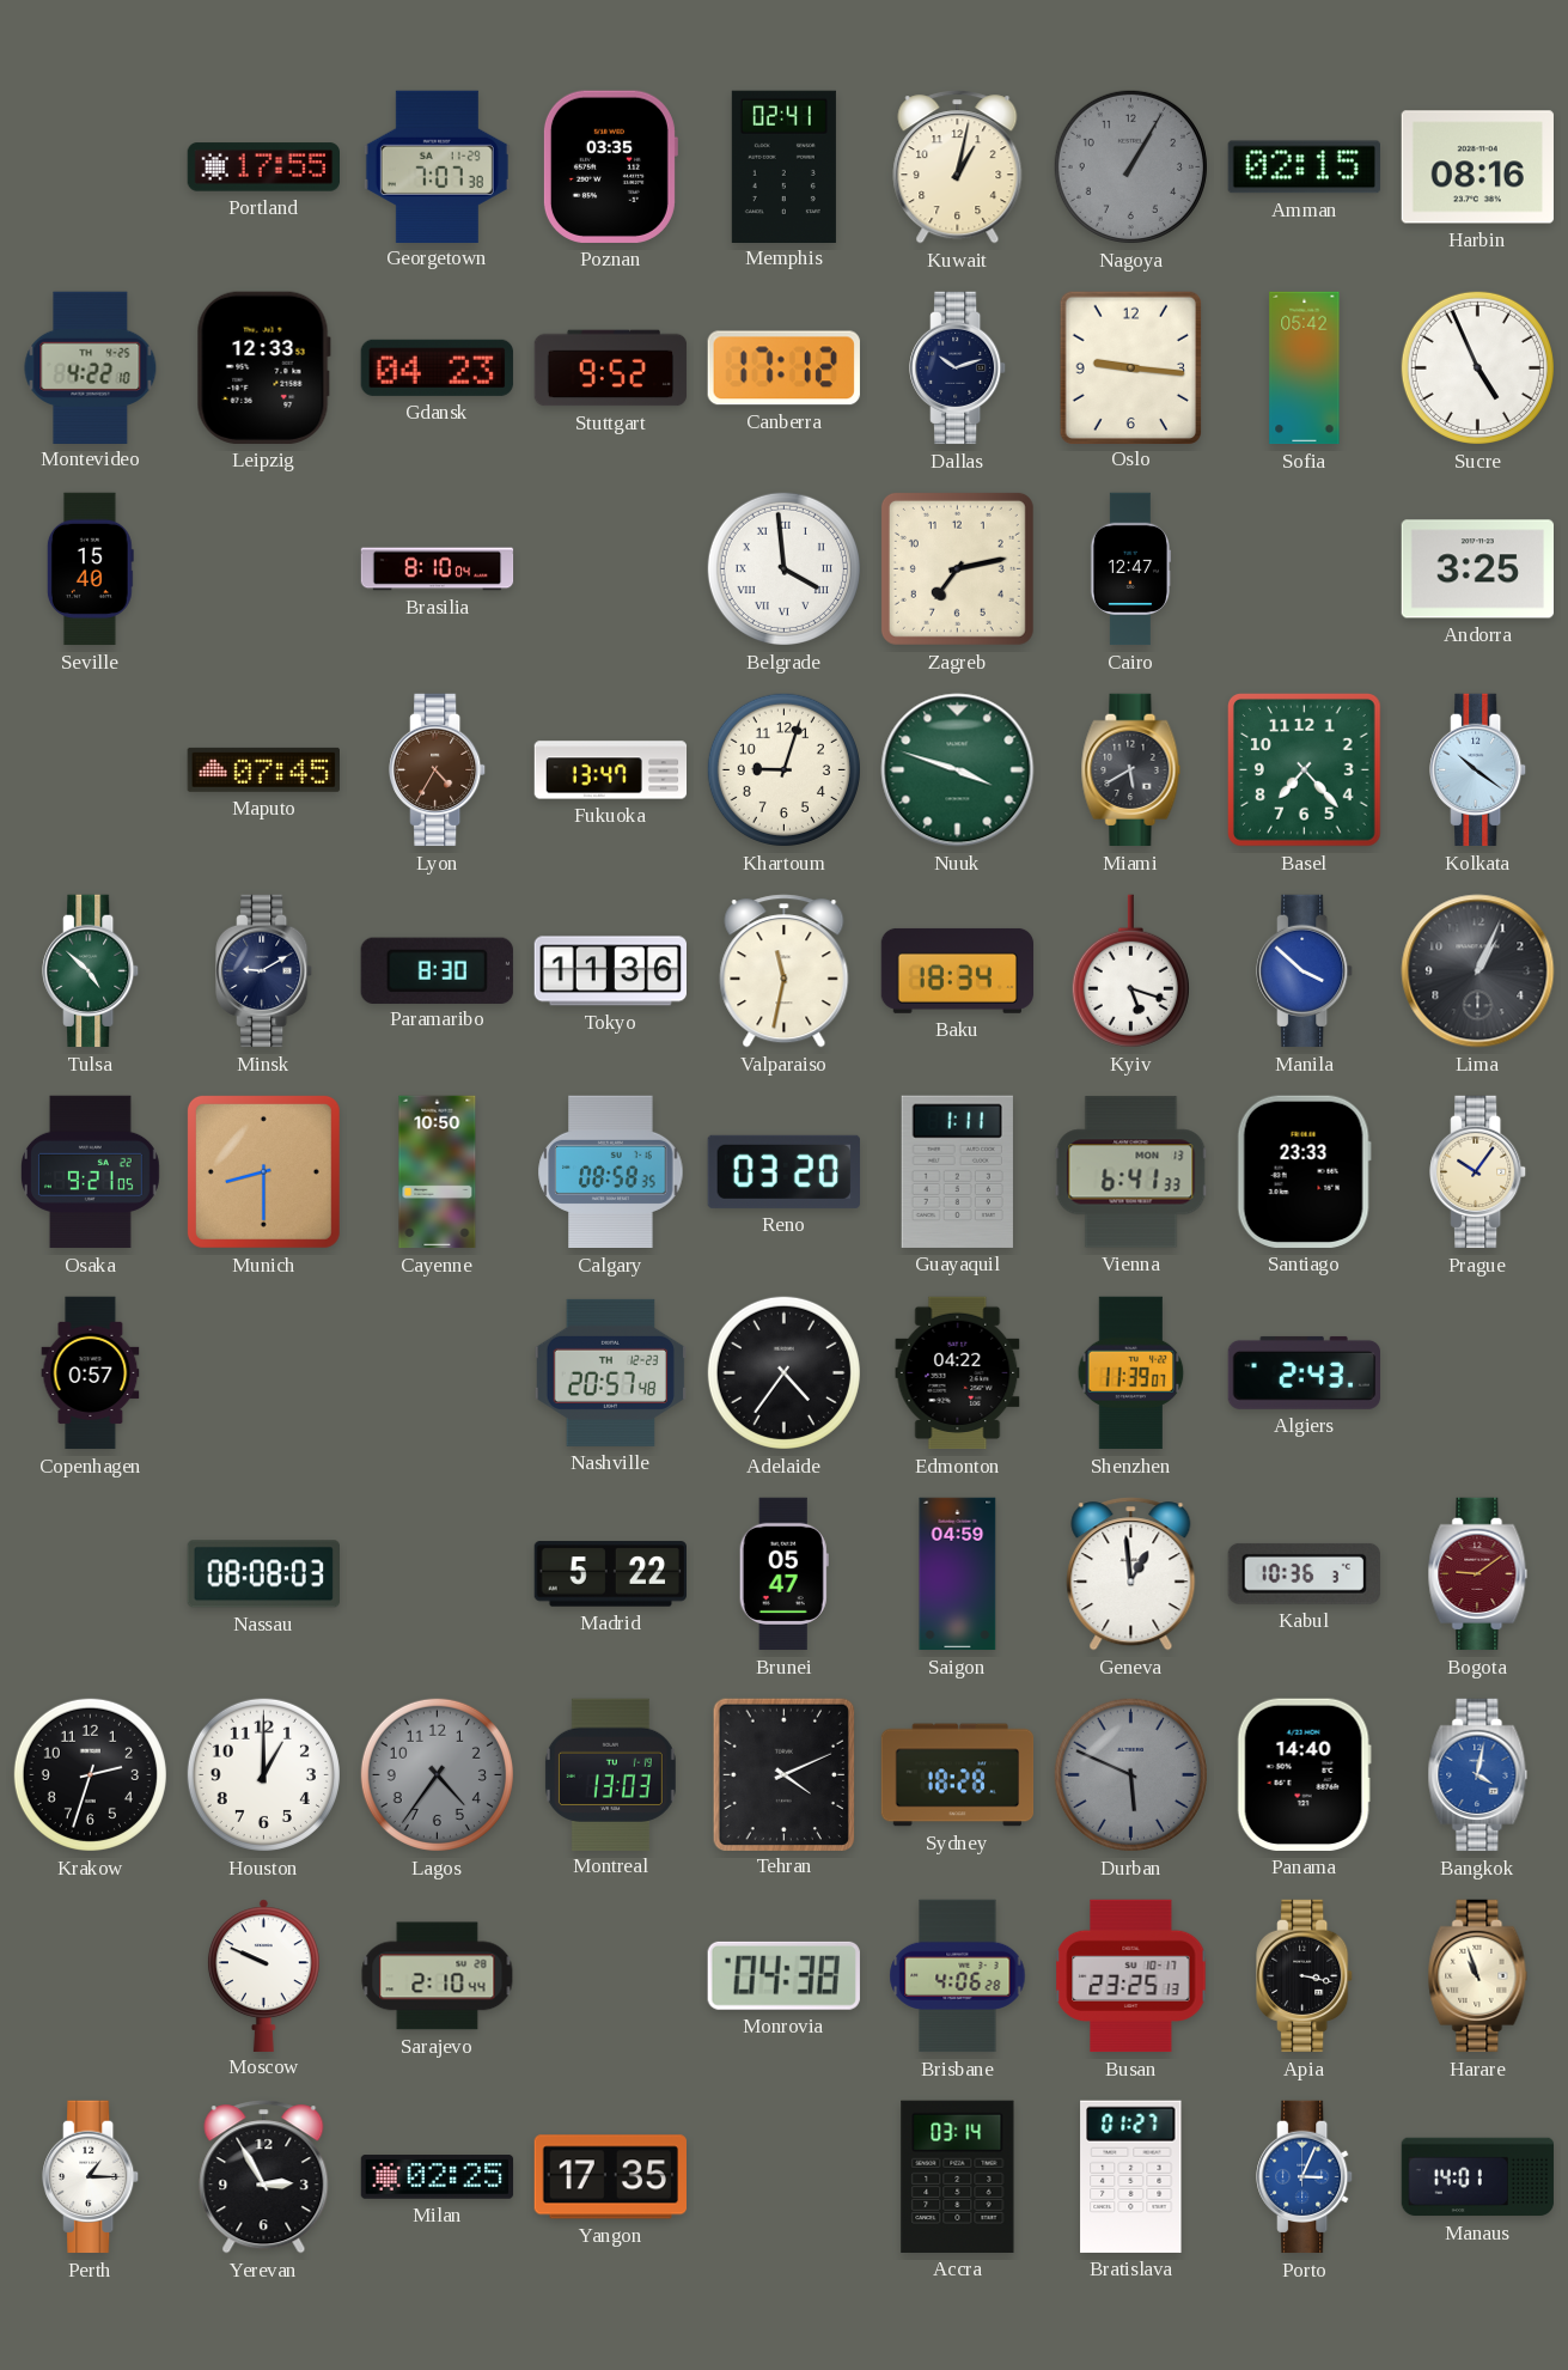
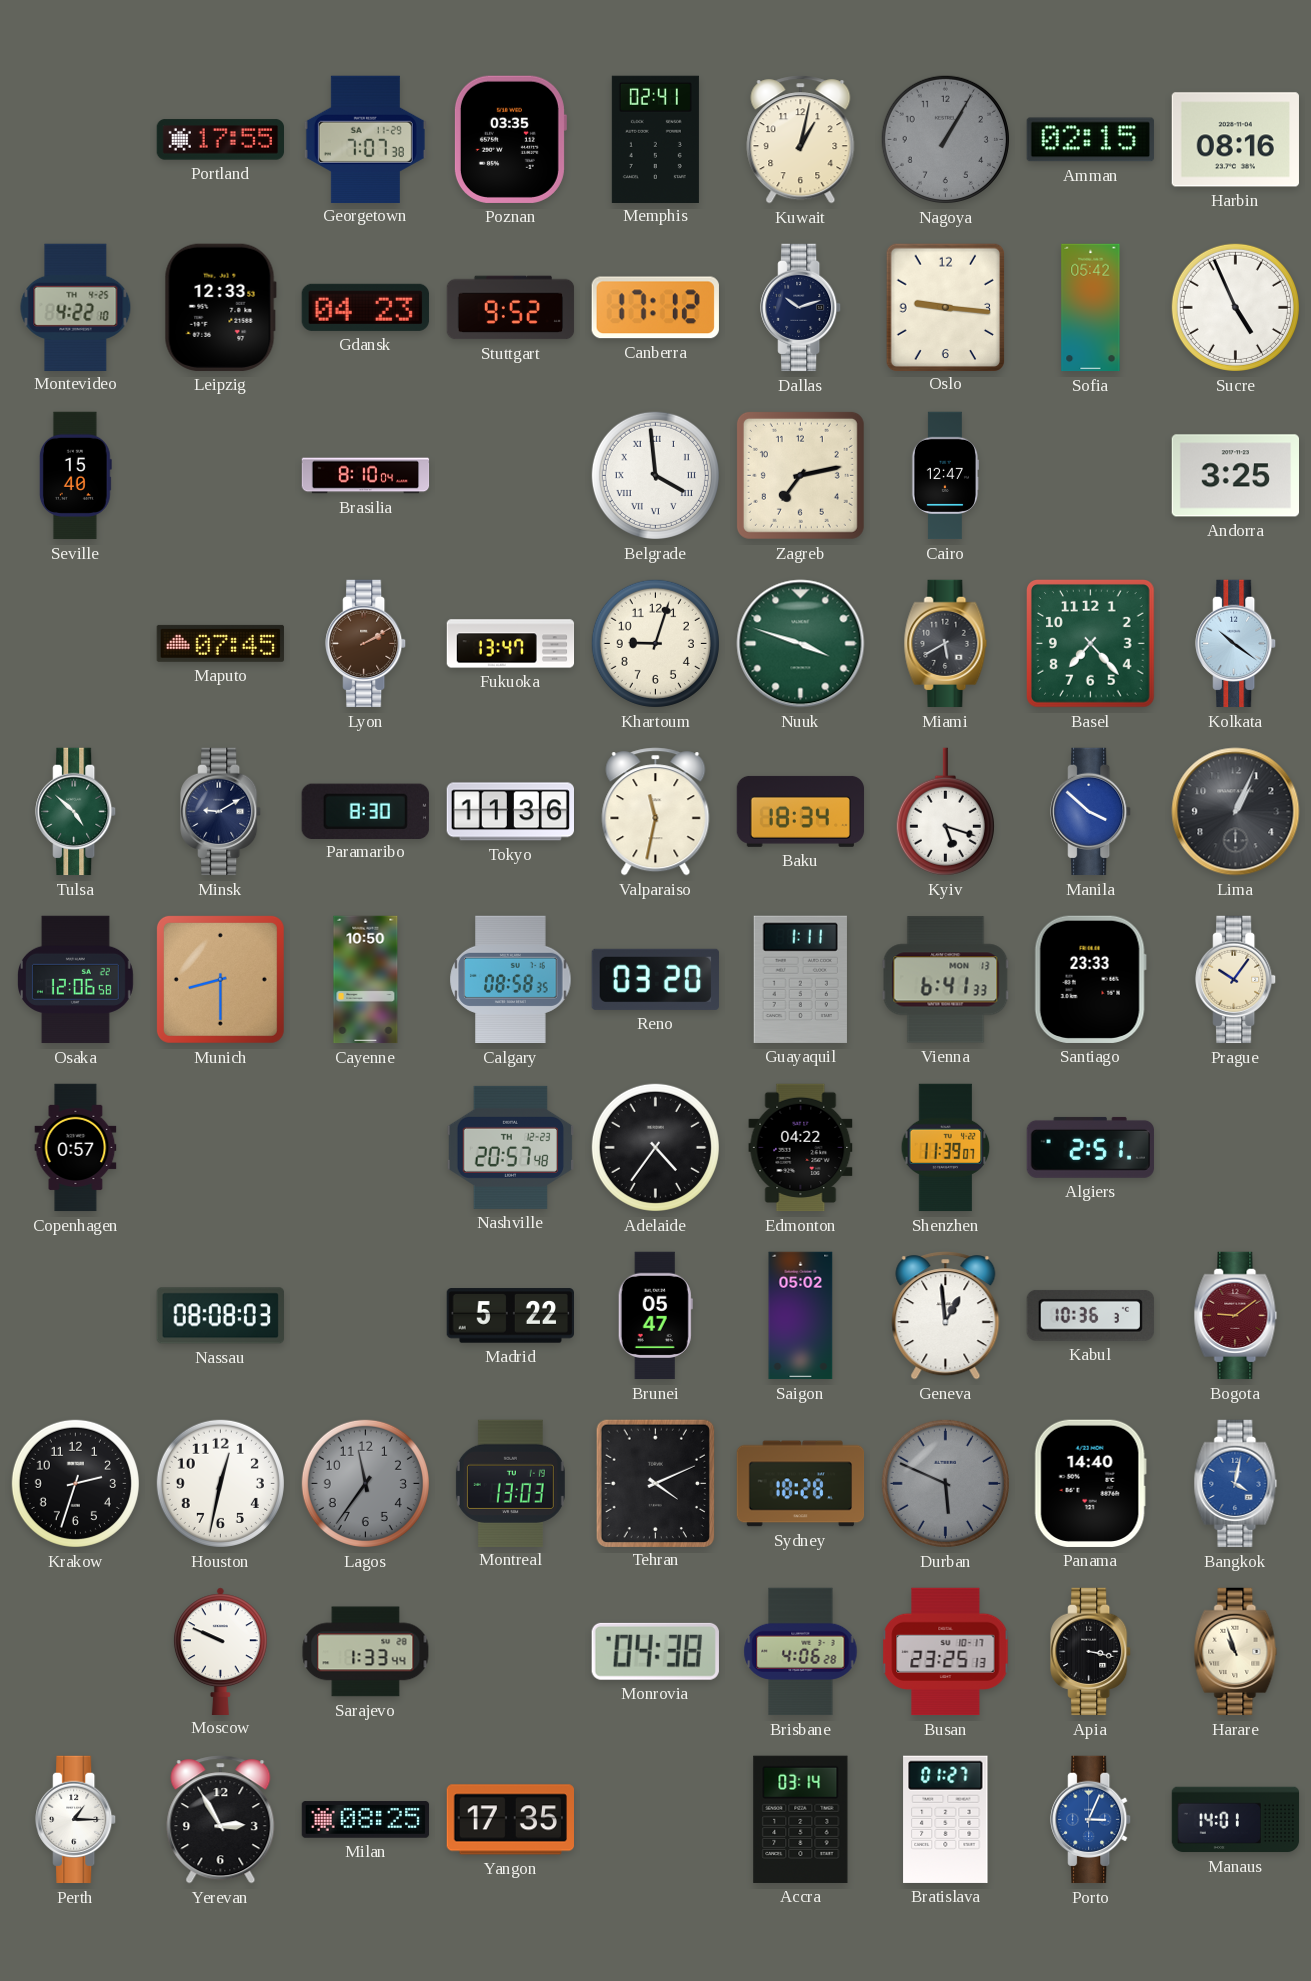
Lyon: 4:35 -> 2:10
Osaka: 9:21 -> 12:06
Algiers: 2:43 -> 2:51
Saigon: 04:59 -> 05:02
Houston: 1:00 -> 12:32
Lagos: 4:36 -> 11:36
Sarajevo: 2:10 -> 1:33
Milan: 02:25 -> 08:25
